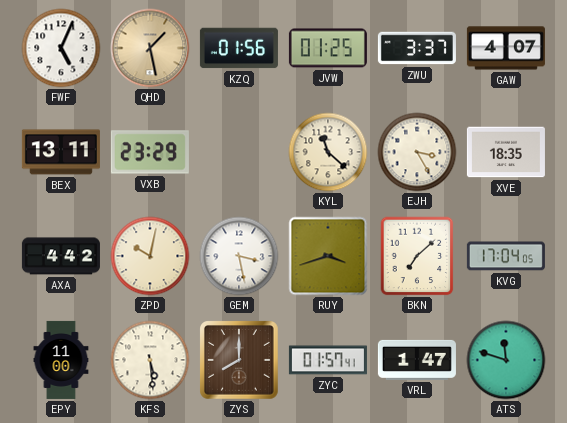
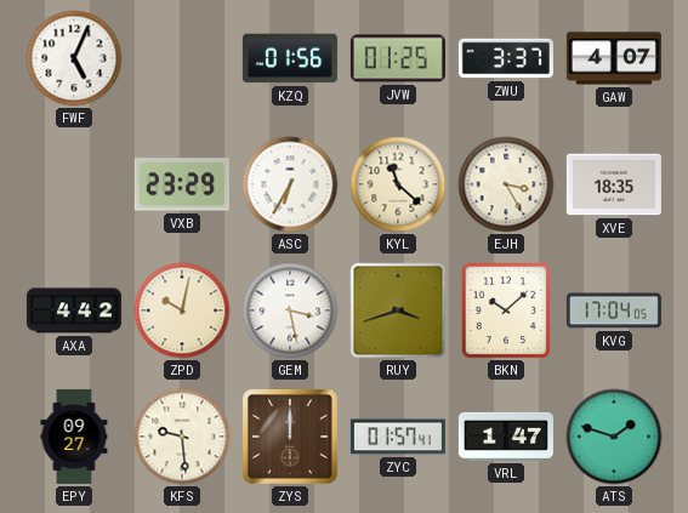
QHD: 1:28 -> none
BEX: 13:11 -> none
ASC: none -> 6:35
BKN: 7:08 -> 10:08
EPY: 11:00 -> 09:27
KFS: 5:29 -> 9:29
ZYS: 8:00 -> 12:00
ATS: 11:48 -> 1:48
